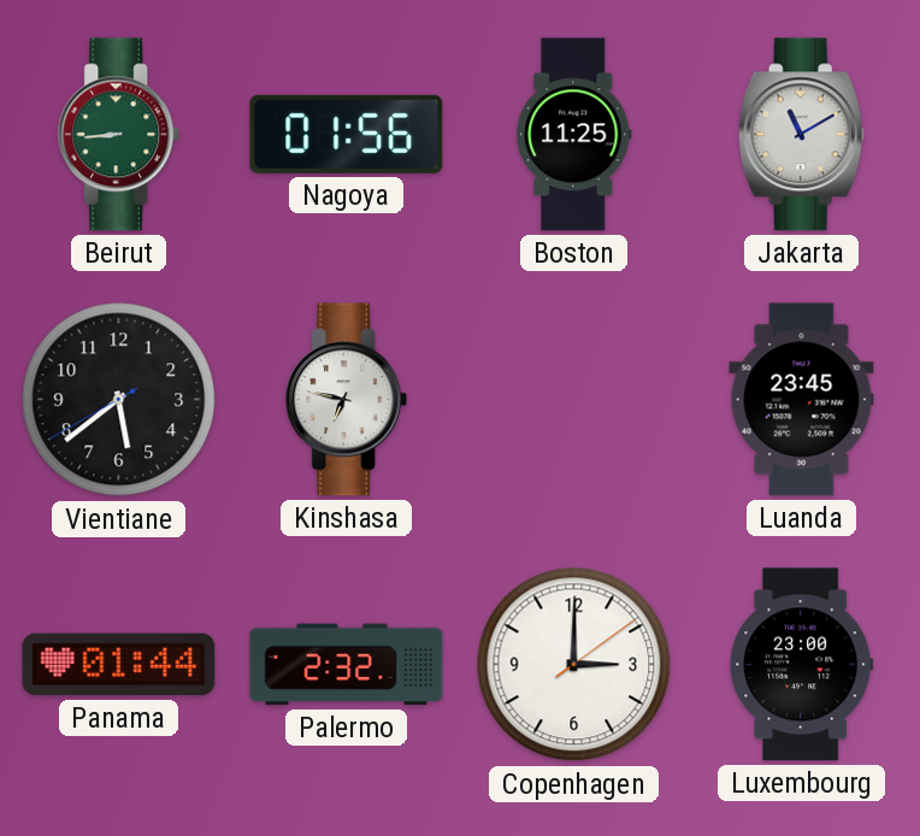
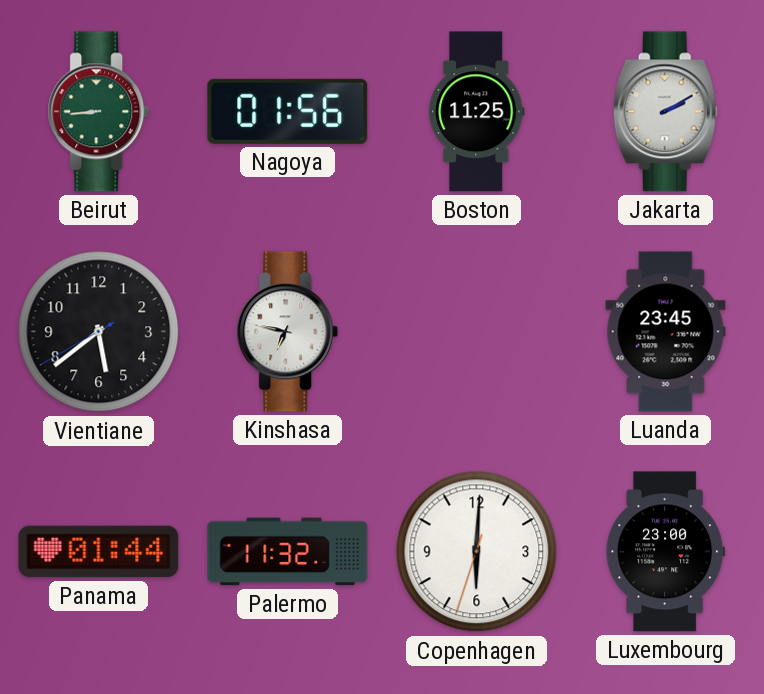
Jakarta: 11:10 -> 2:10
Palermo: 2:32 -> 11:32
Copenhagen: 3:00 -> 6:00
